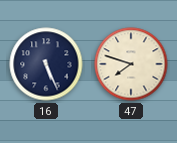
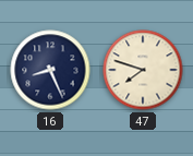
16: 5:26 -> 8:26
